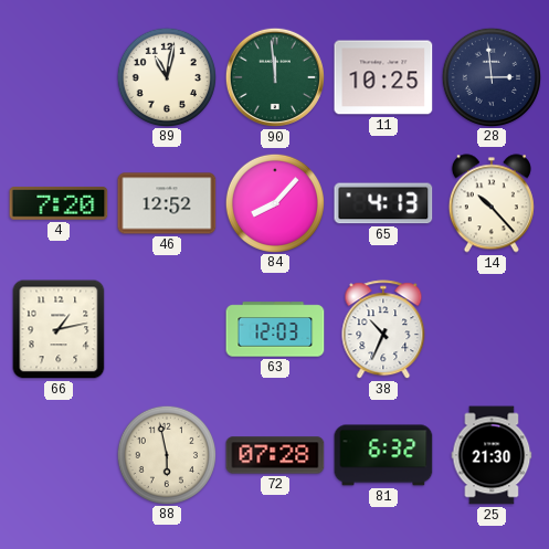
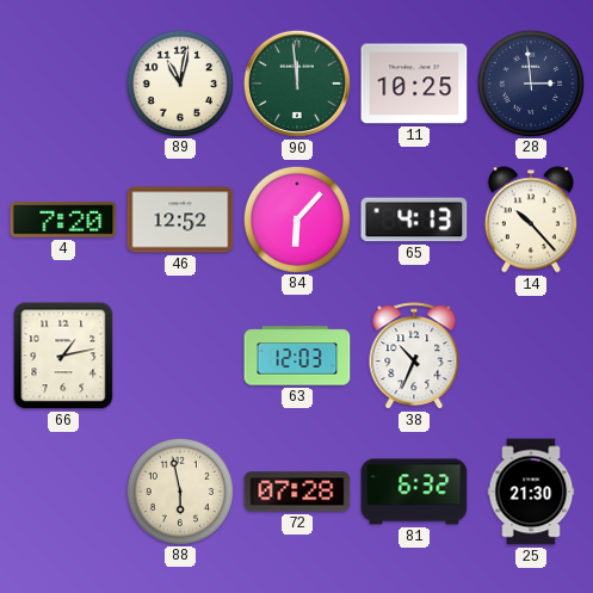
84: 8:07 -> 6:07
